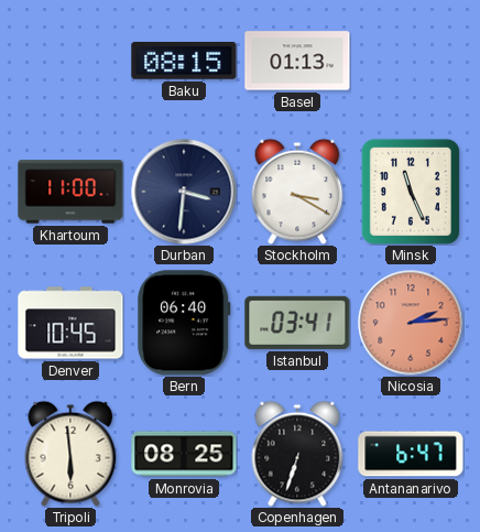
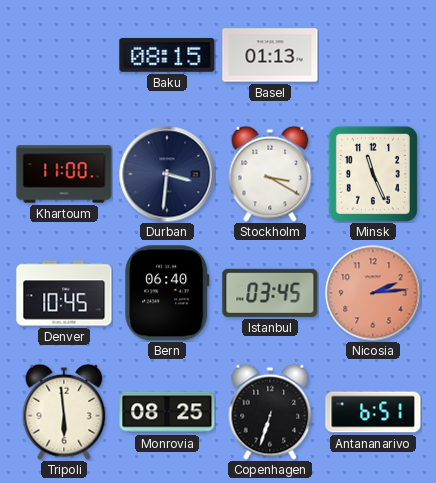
Istanbul: 03:41 -> 03:45
Antananarivo: 6:47 -> 6:51
